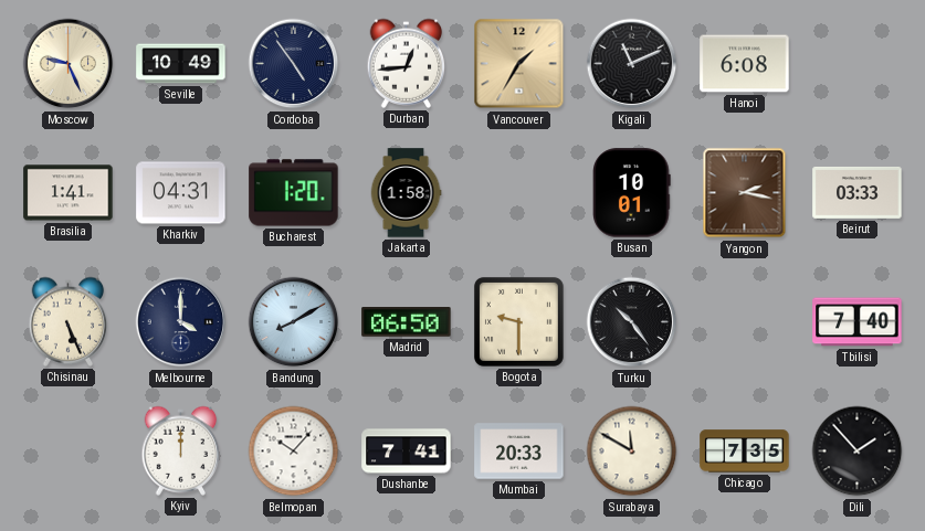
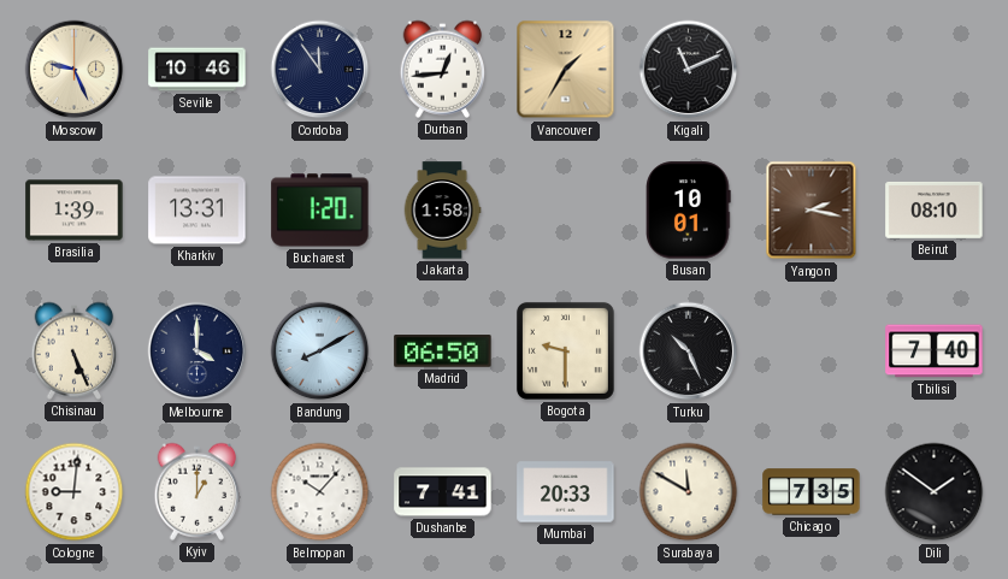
Seville: 10:49 -> 10:46
Cordoba: 4:54 -> 11:54
Hanoi: 6:08 -> none
Brasilia: 1:41 -> 1:39
Kharkiv: 04:31 -> 13:31
Beirut: 03:33 -> 08:10
Turku: 10:24 -> 10:26
Cologne: none -> 9:01
Kyiv: 12:00 -> 1:00
Dili: 1:53 -> 1:51
